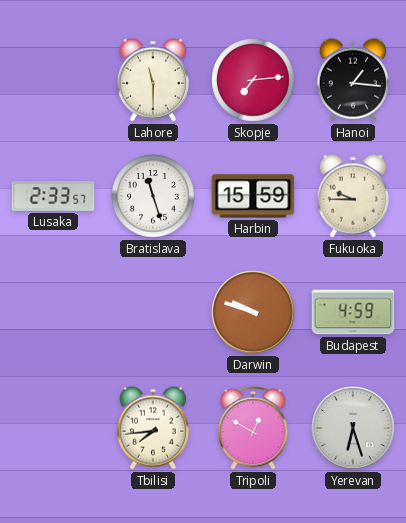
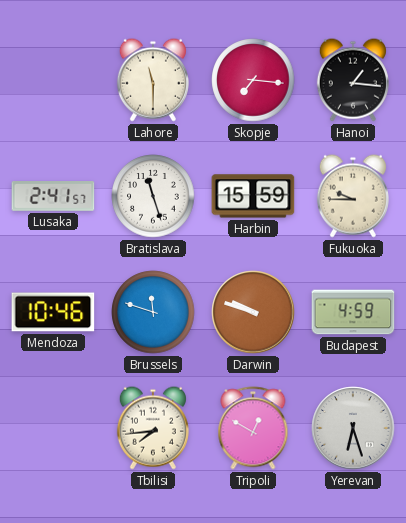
Skopje: 7:14 -> 7:16
Lusaka: 2:33 -> 2:41
Mendoza: none -> 10:46
Brussels: none -> 11:48
